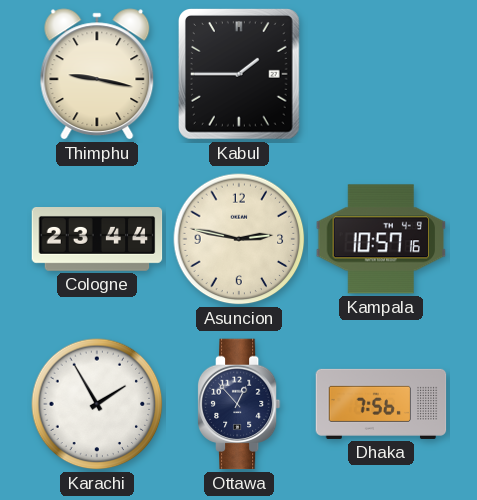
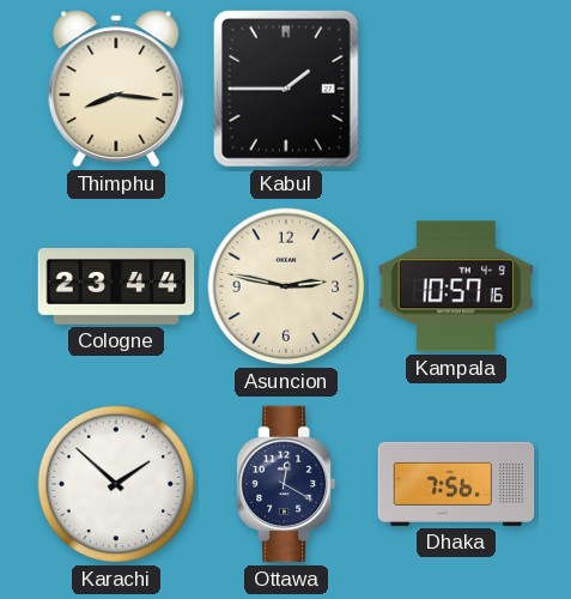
Thimphu: 9:17 -> 8:16
Karachi: 1:55 -> 1:52
Ottawa: 12:53 -> 12:20
